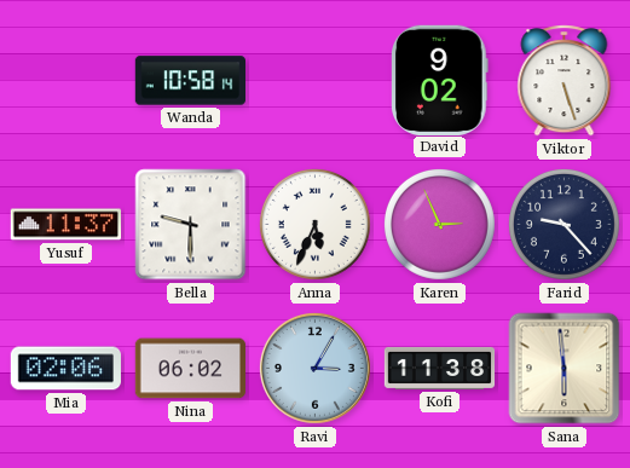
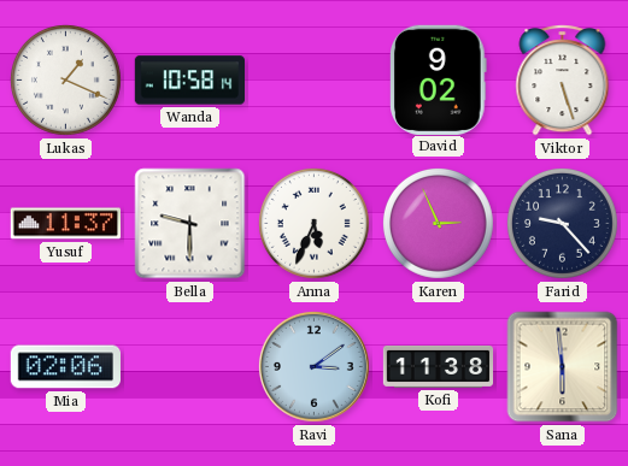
Lukas: none -> 1:19
Nina: 06:02 -> none
Ravi: 3:05 -> 3:09
